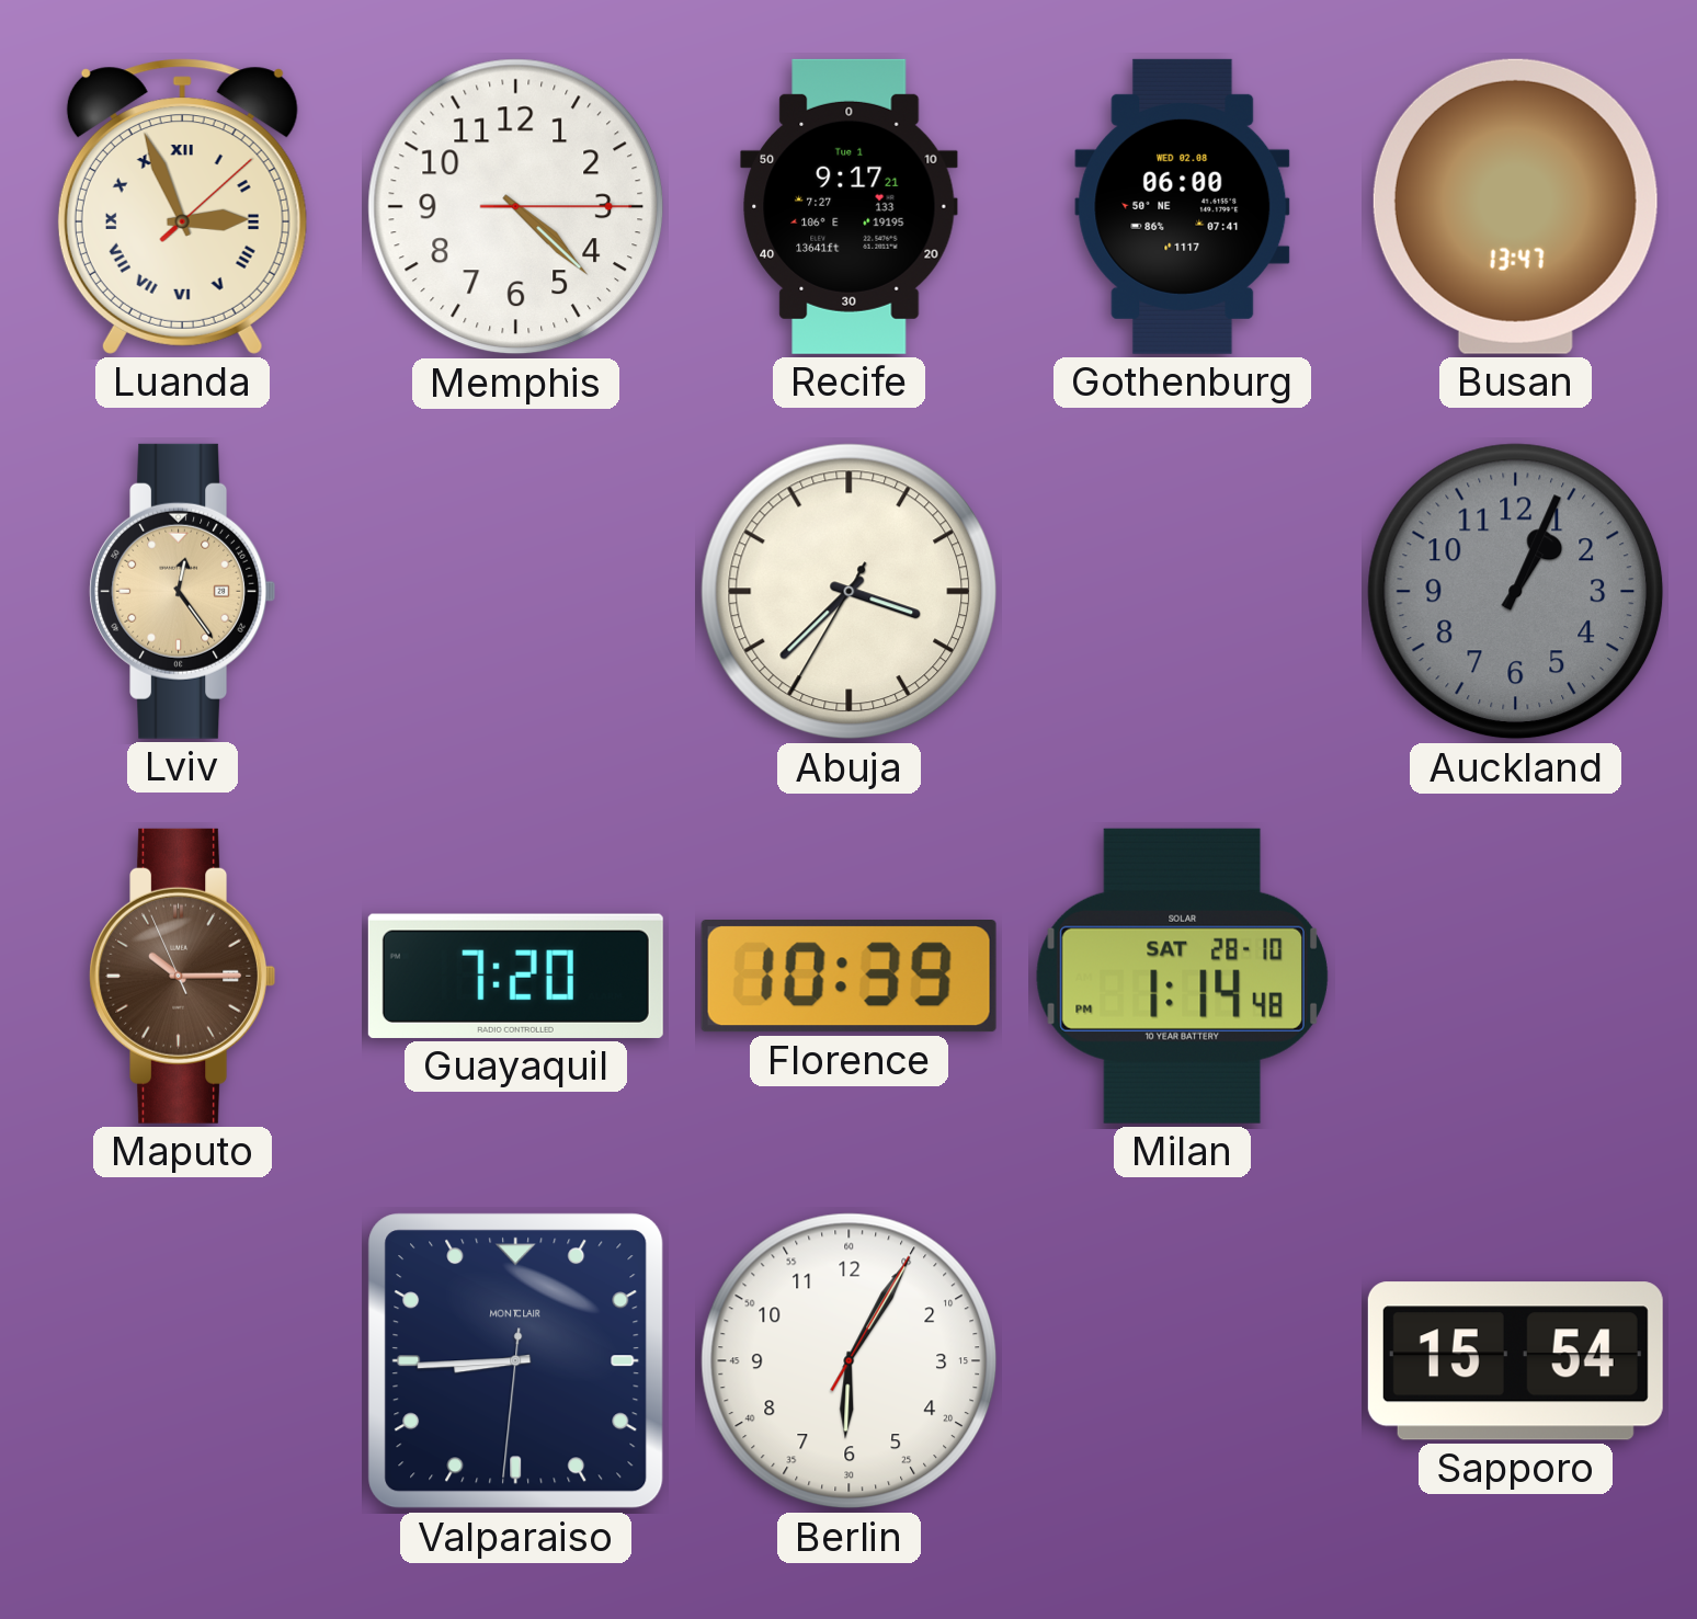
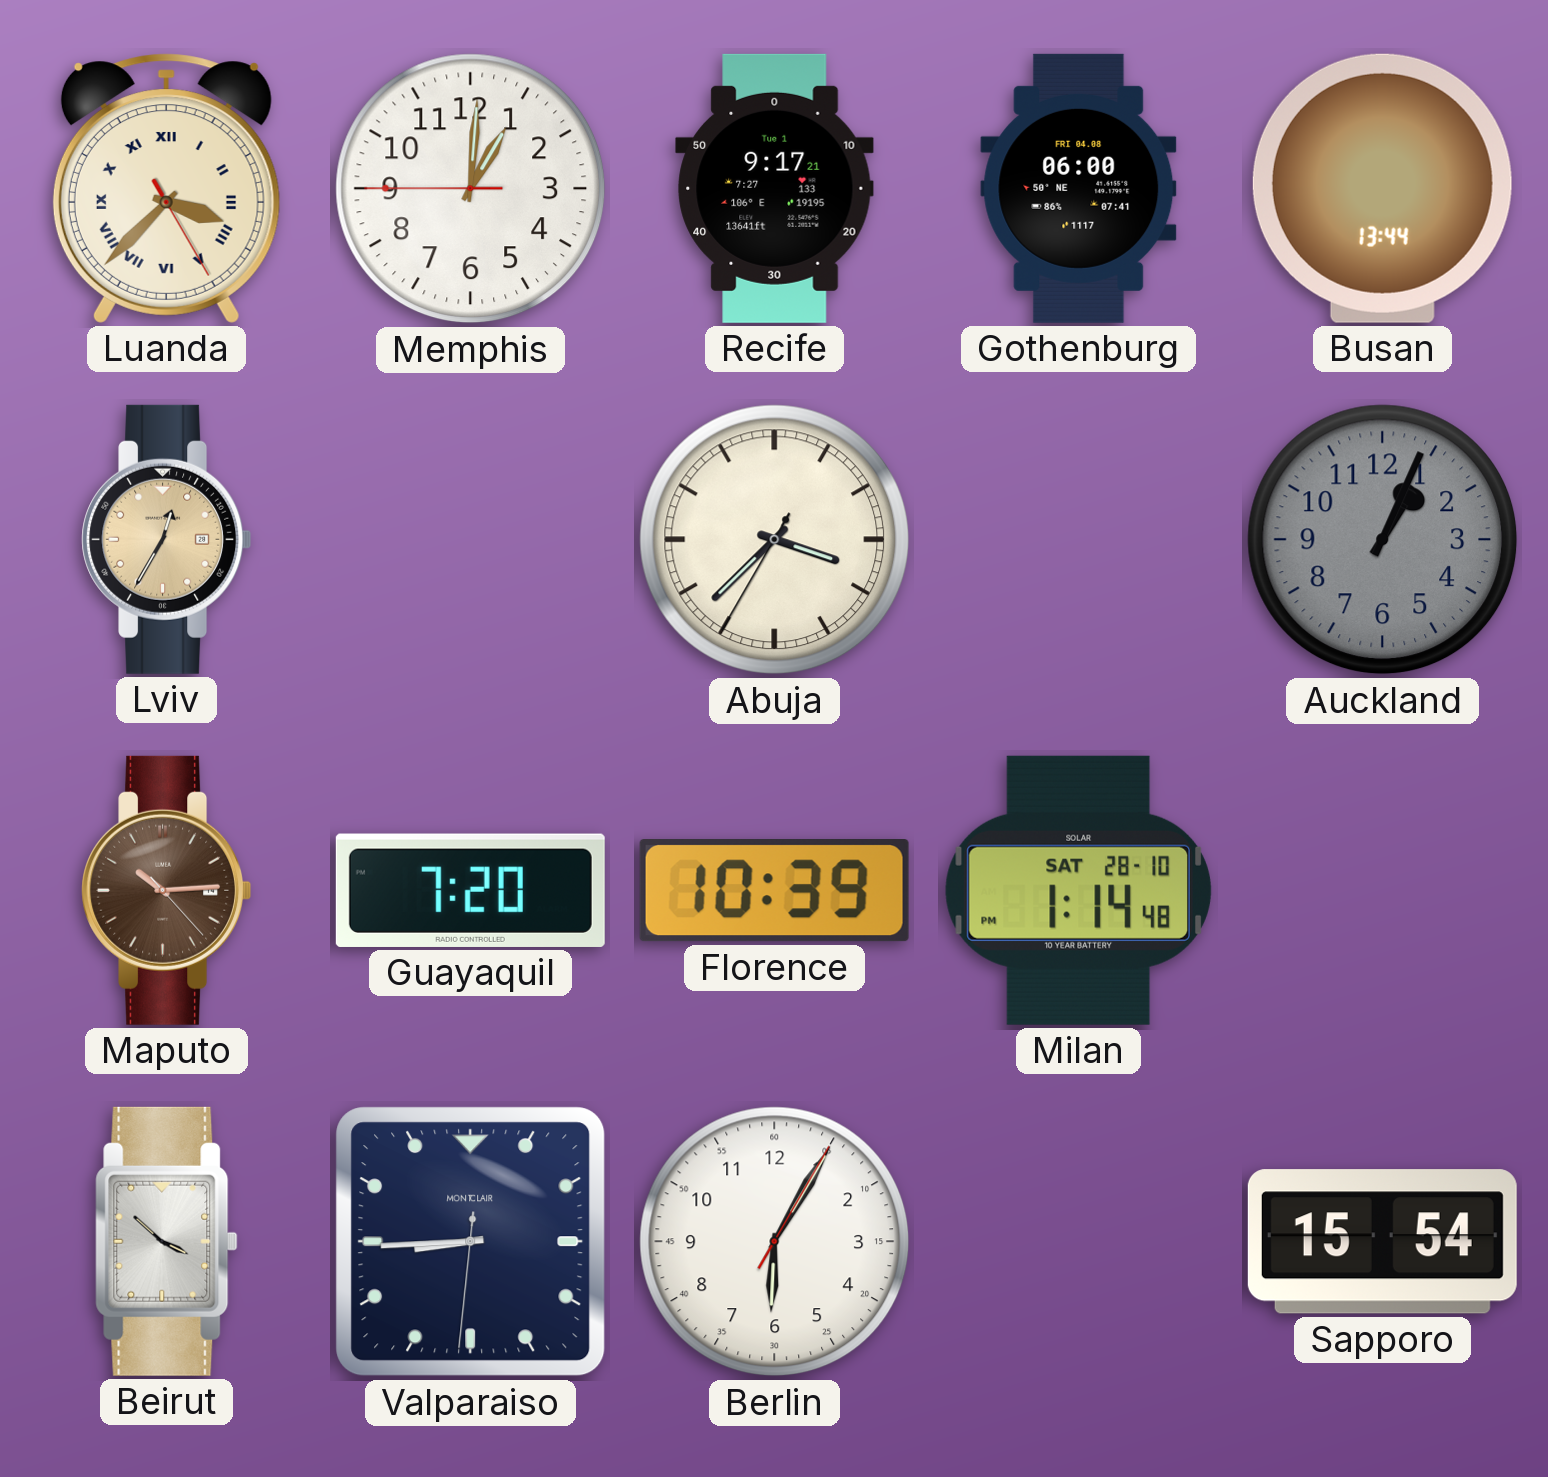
Luanda: 2:56 -> 3:37
Memphis: 4:22 -> 1:00
Gothenburg date: WED 02.08 -> FRI 04.08
Busan: 13:47 -> 13:44
Lviv: 12:24 -> 12:35
Maputo: 10:14:56 -> 10:14:23
Beirut: none -> 3:52
